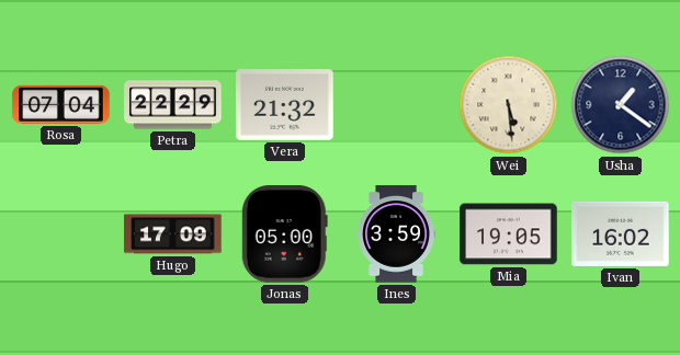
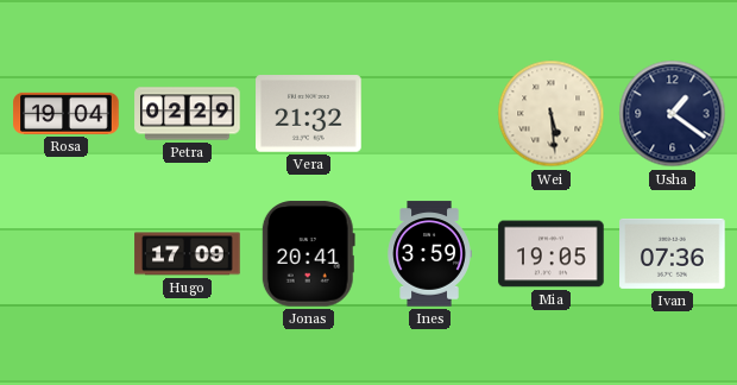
Rosa: 07:04 -> 19:04
Petra: 22:29 -> 02:29
Jonas: 05:00 -> 20:41
Ivan: 16:02 -> 07:36
